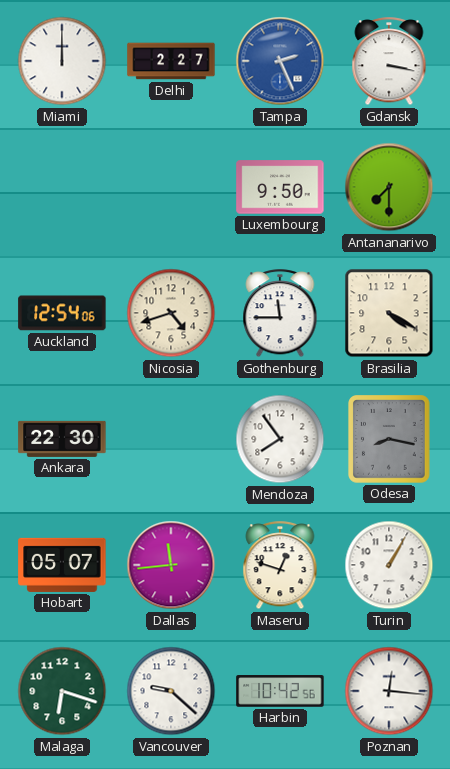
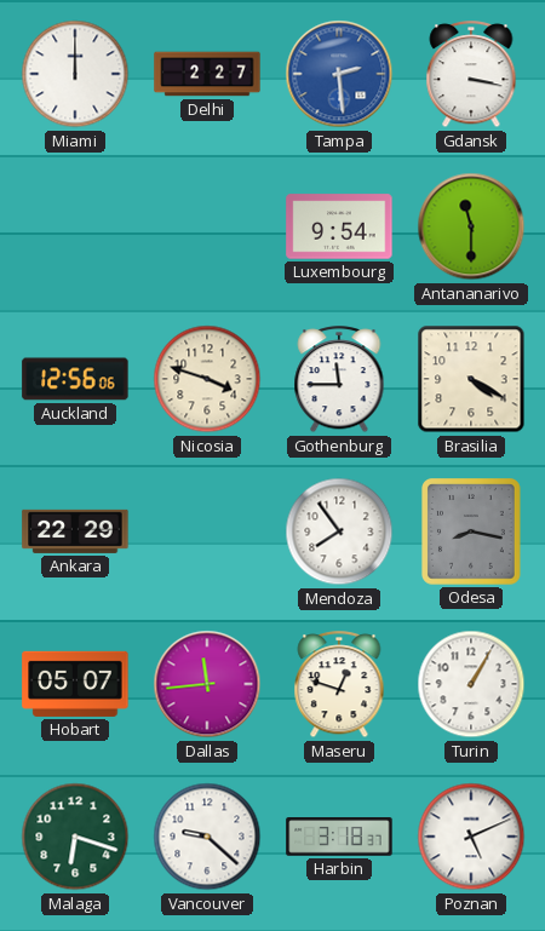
Tampa: 2:26 -> 2:29
Luxembourg: 9:50 -> 9:54
Antananarivo: 7:30 -> 11:30
Auckland: 12:54 -> 12:56
Nicosia: 4:42 -> 3:48
Ankara: 22:30 -> 22:29
Harbin: 10:42 -> 3:18
Poznan: 12:16 -> 5:11
